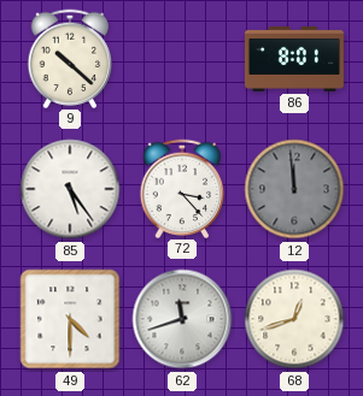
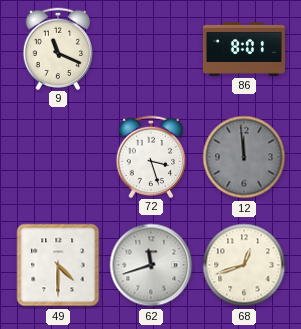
9: 10:22 -> 11:19
85: 5:24 -> none
72: 3:23 -> 3:27
